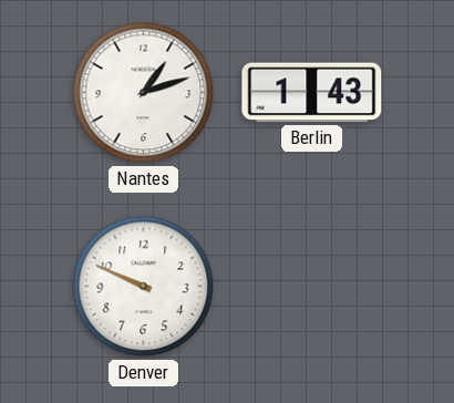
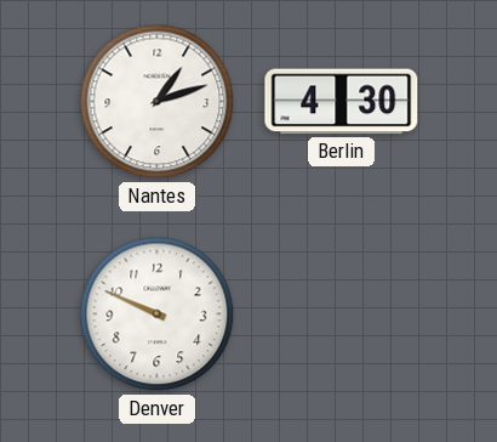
Berlin: 1:43 -> 4:30
